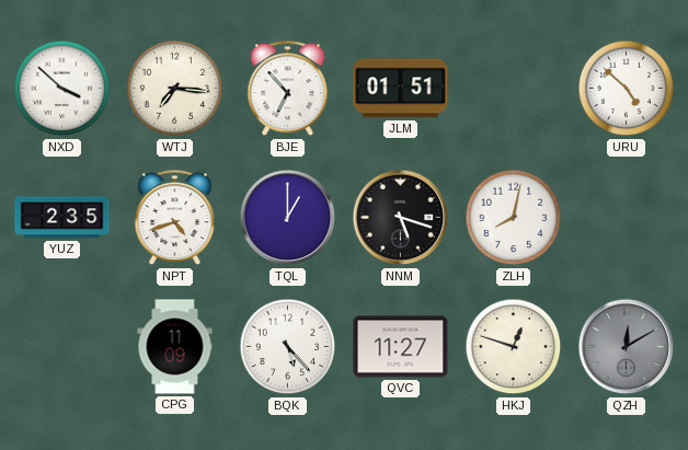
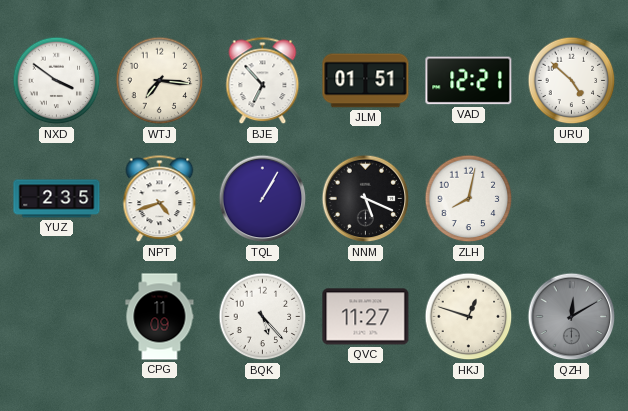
NXD: 3:52 -> 3:51
VAD: none -> 12:21
TQL: 1:00 -> 1:05
NNM: 5:18 -> 5:19
